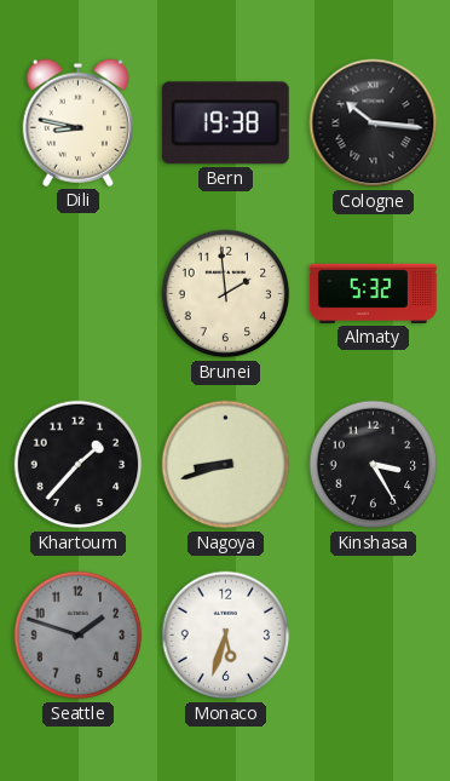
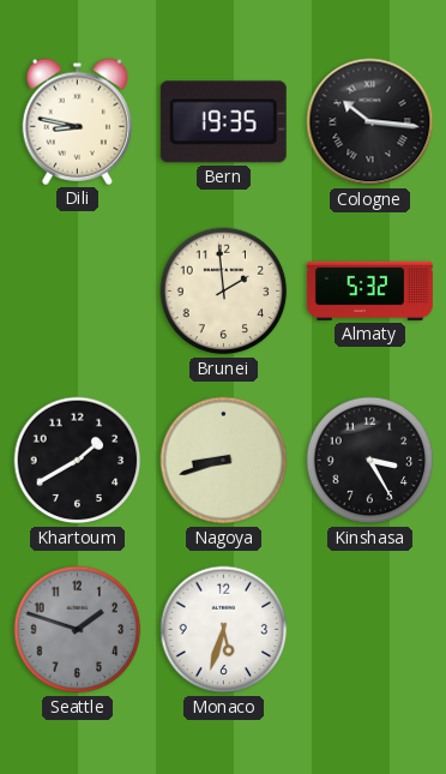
Bern: 19:38 -> 19:35
Khartoum: 1:37 -> 1:40
